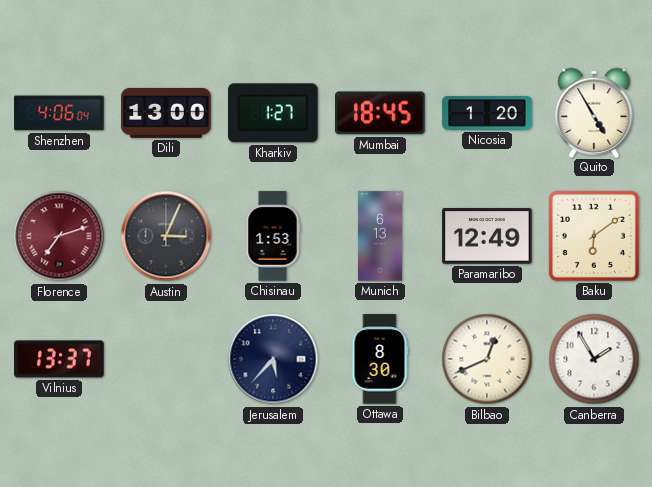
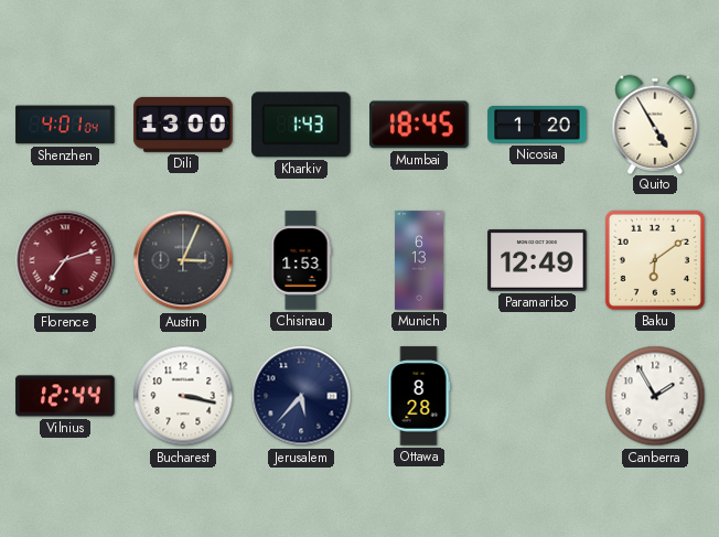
Shenzhen: 4:06 -> 4:01
Kharkiv: 1:27 -> 1:43
Vilnius: 13:37 -> 12:44
Bucharest: none -> 3:17
Ottawa: 8:30 -> 8:28
Bilbao: 12:41 -> none
